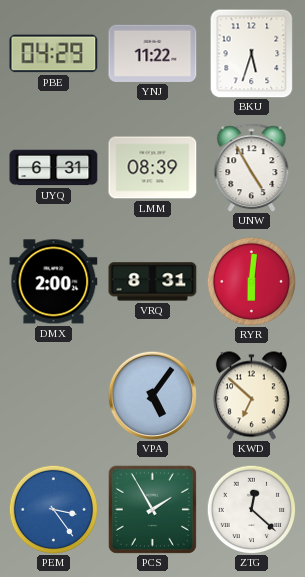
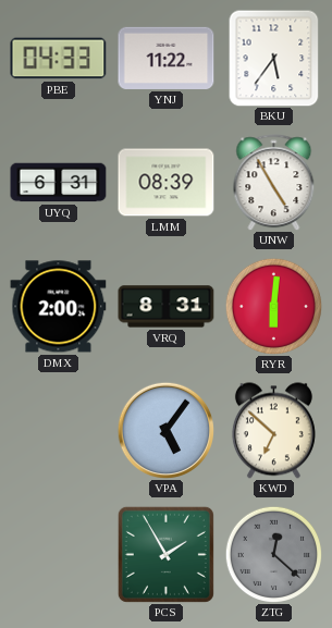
PBE: 04:29 -> 04:33
BKU: 5:33 -> 5:36
PEM: 3:24 -> none
ZTG dial: white -> grey
